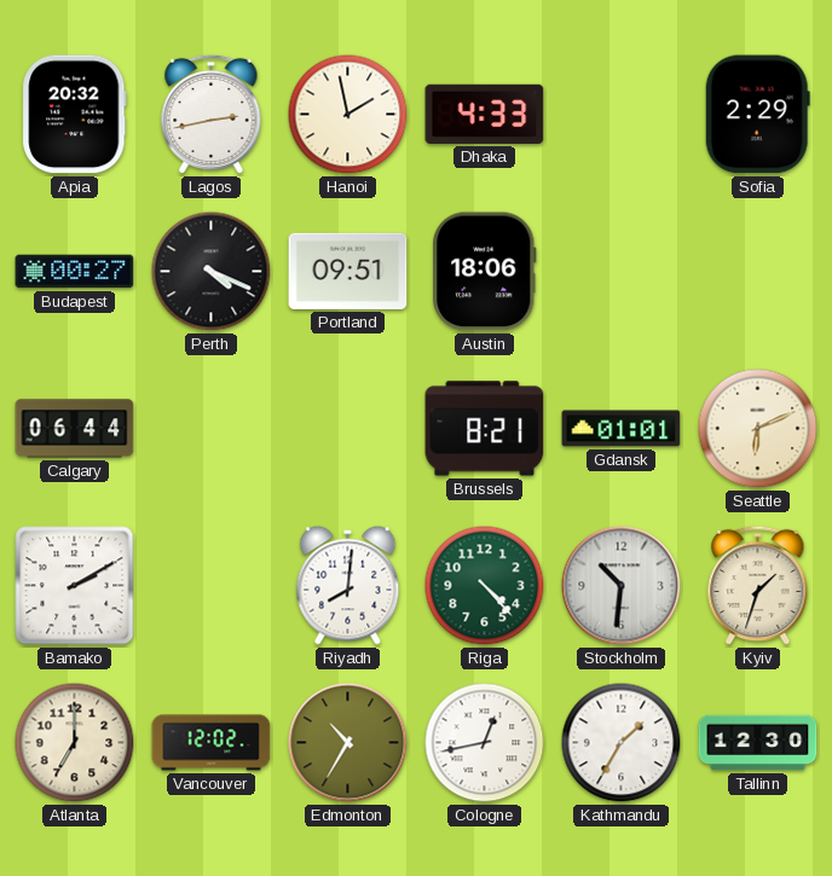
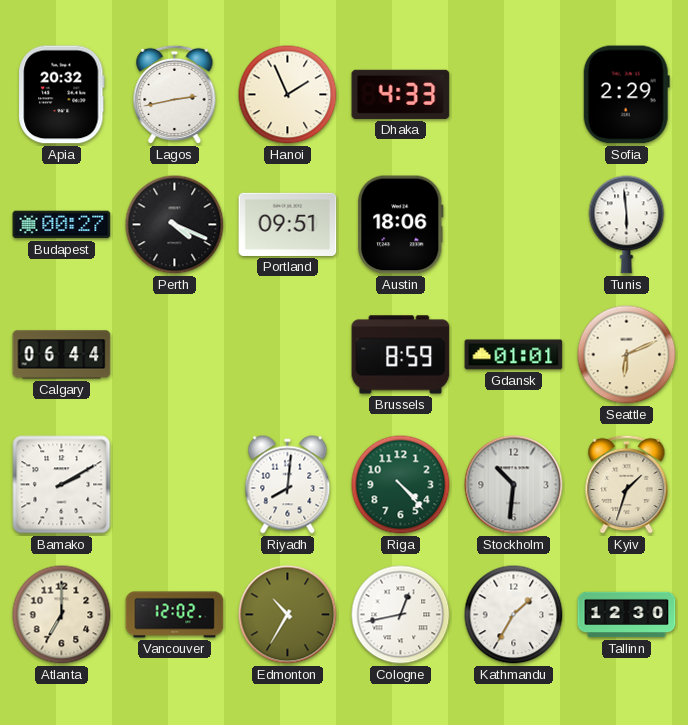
Hanoi: 1:58 -> 1:56
Tunis: none -> 5:59
Brussels: 8:21 -> 8:59
